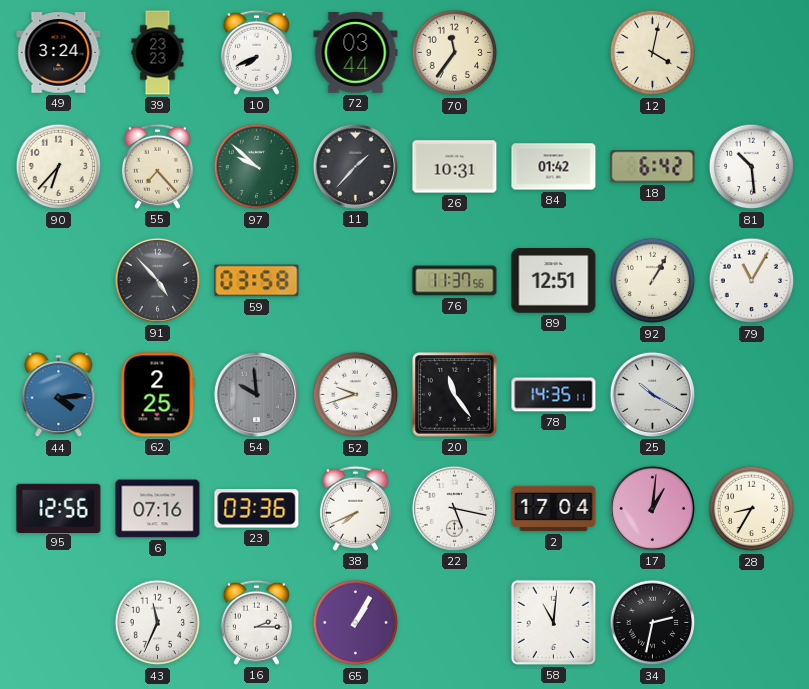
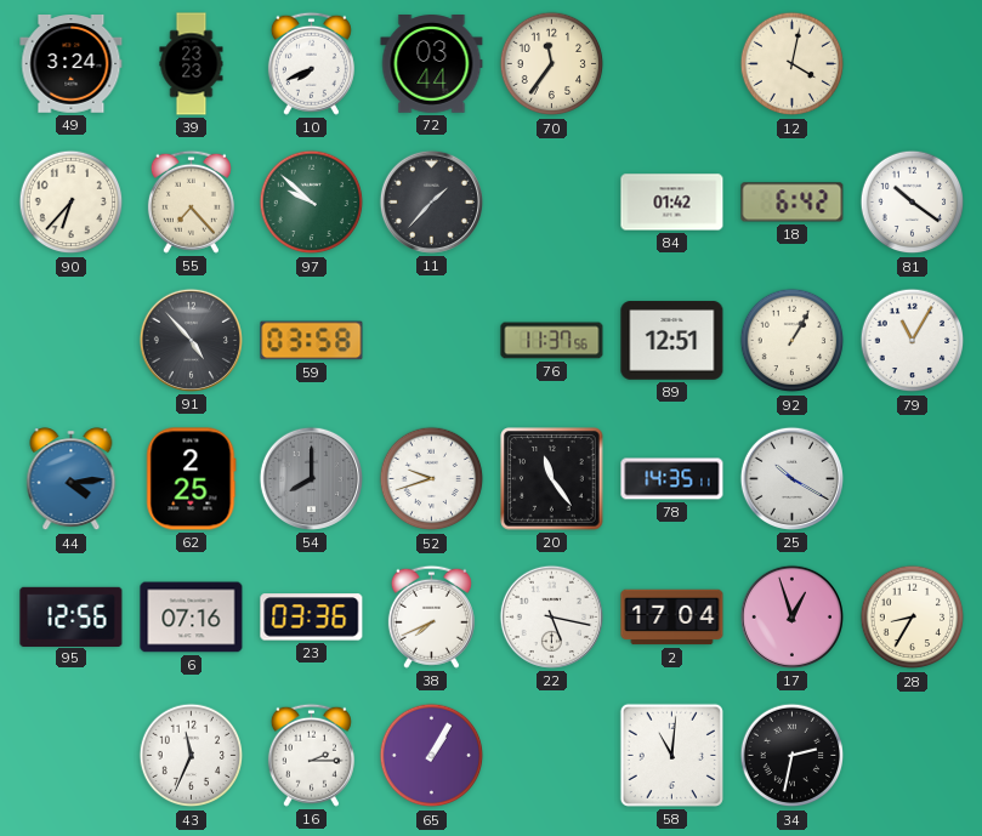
26: 10:31 -> none
81: 10:29 -> 10:21
54: 9:59 -> 8:00
17: 1:01 -> 12:57
